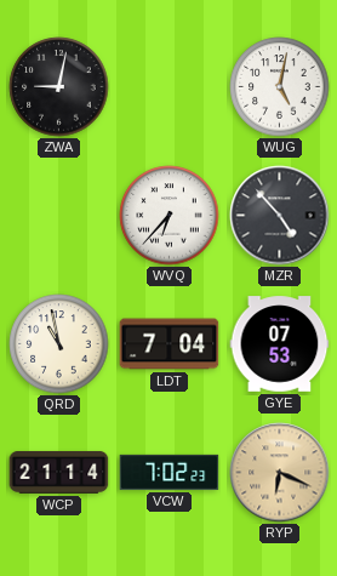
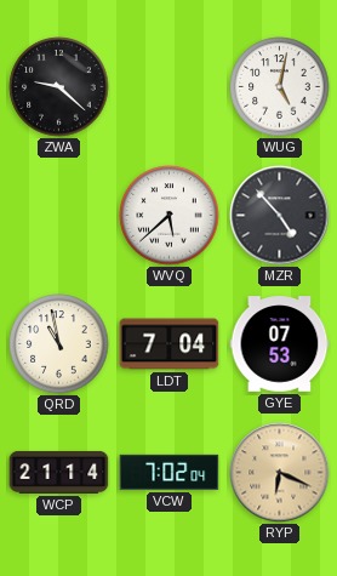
ZWA: 9:02 -> 9:22
WVQ: 6:37 -> 5:38
VCW: 7:02:23 -> 7:02:04
